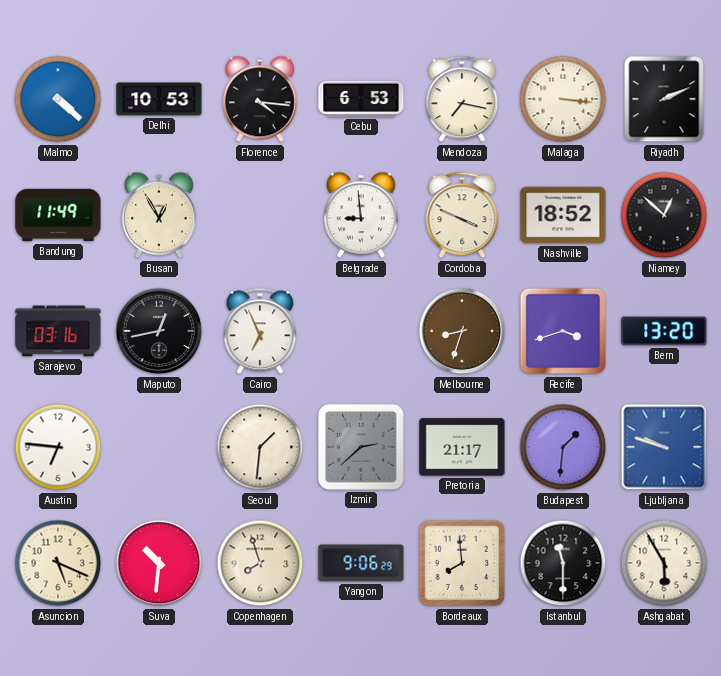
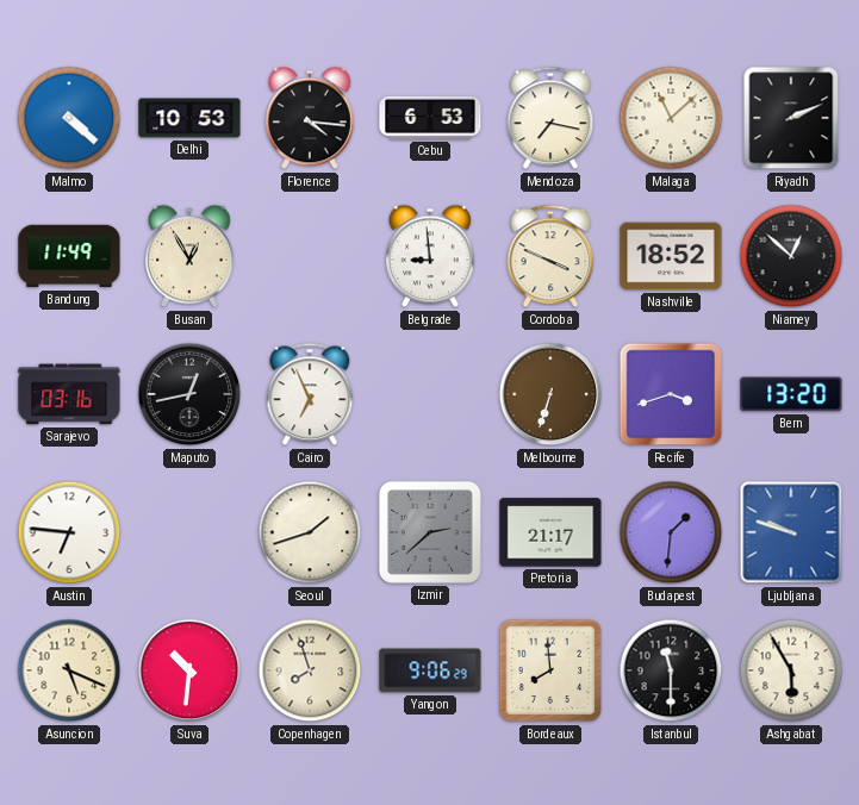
Malaga: 3:16 -> 11:08
Melbourne: 8:33 -> 6:33
Seoul: 1:31 -> 1:42
